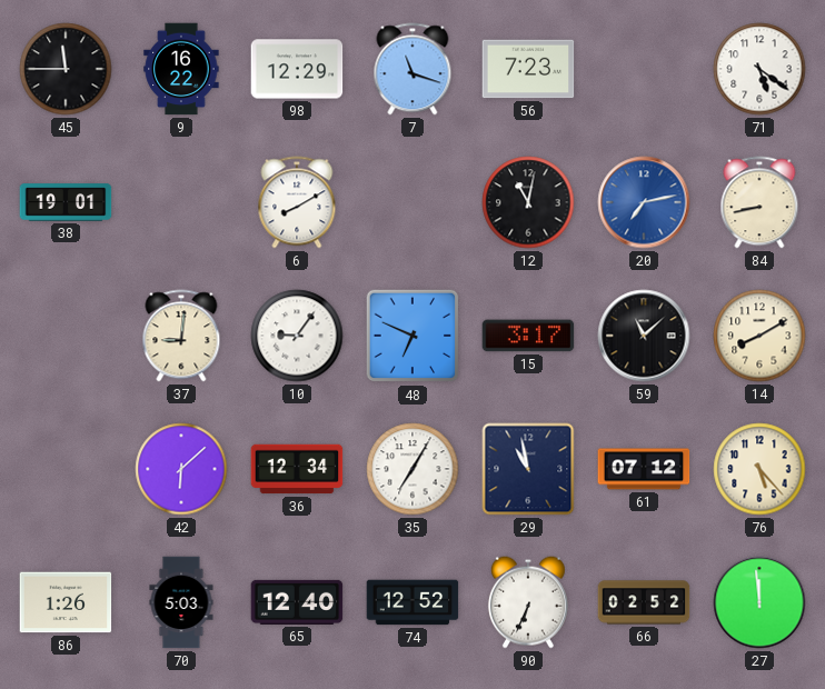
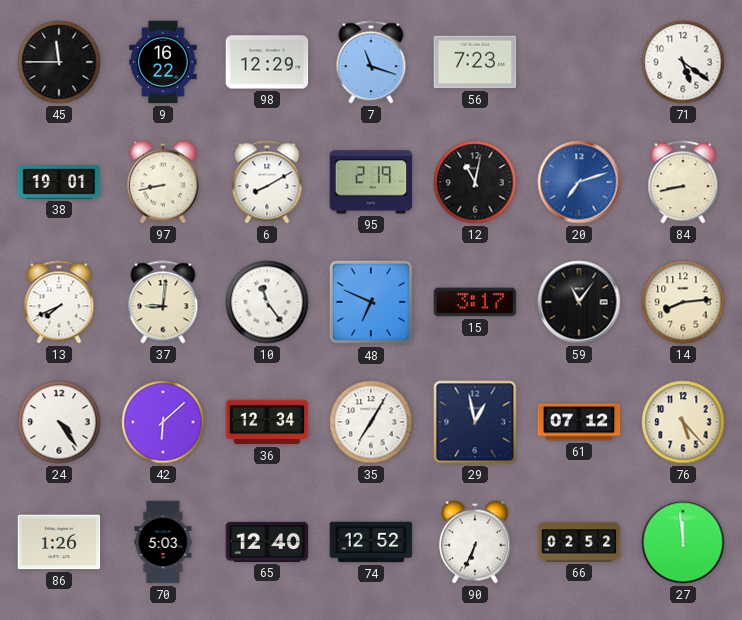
97: none -> 8:43
95: none -> 2:19
20: 7:13 -> 7:12
13: none -> 7:41
10: 9:06 -> 11:24
59: 11:08 -> 11:06
14: 8:10 -> 8:14
24: none -> 4:24
29: 10:58 -> 12:58
